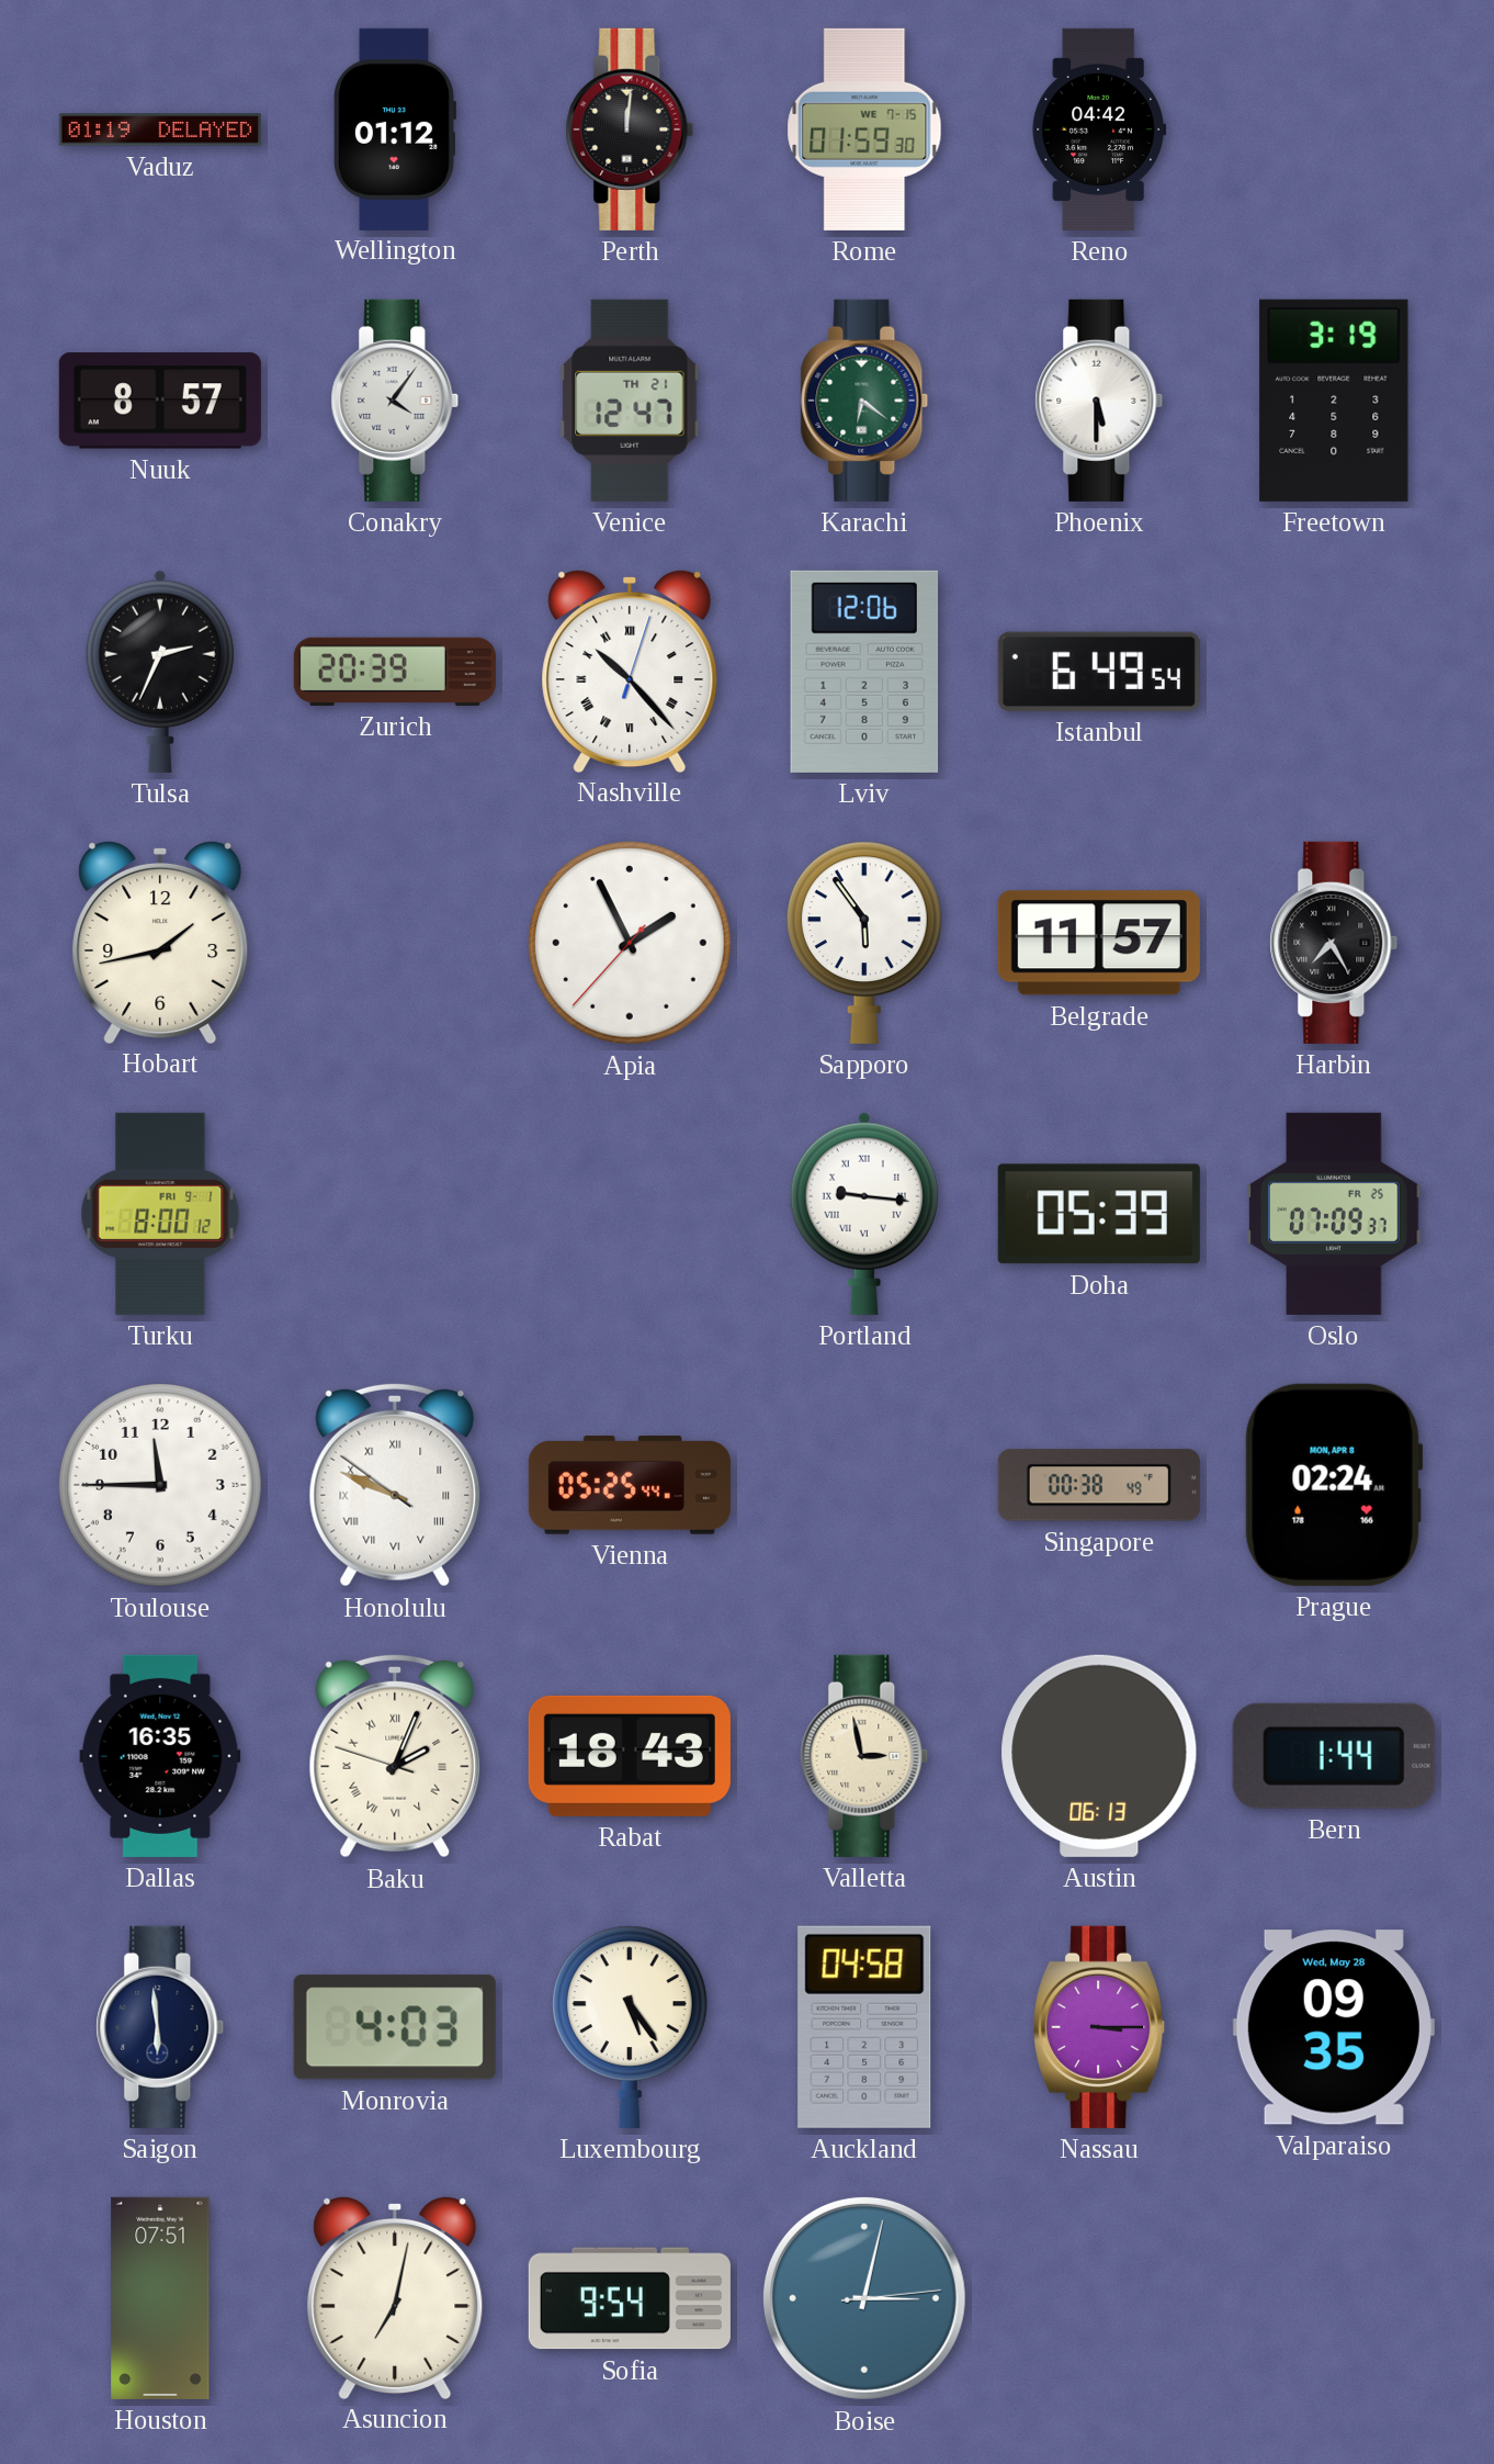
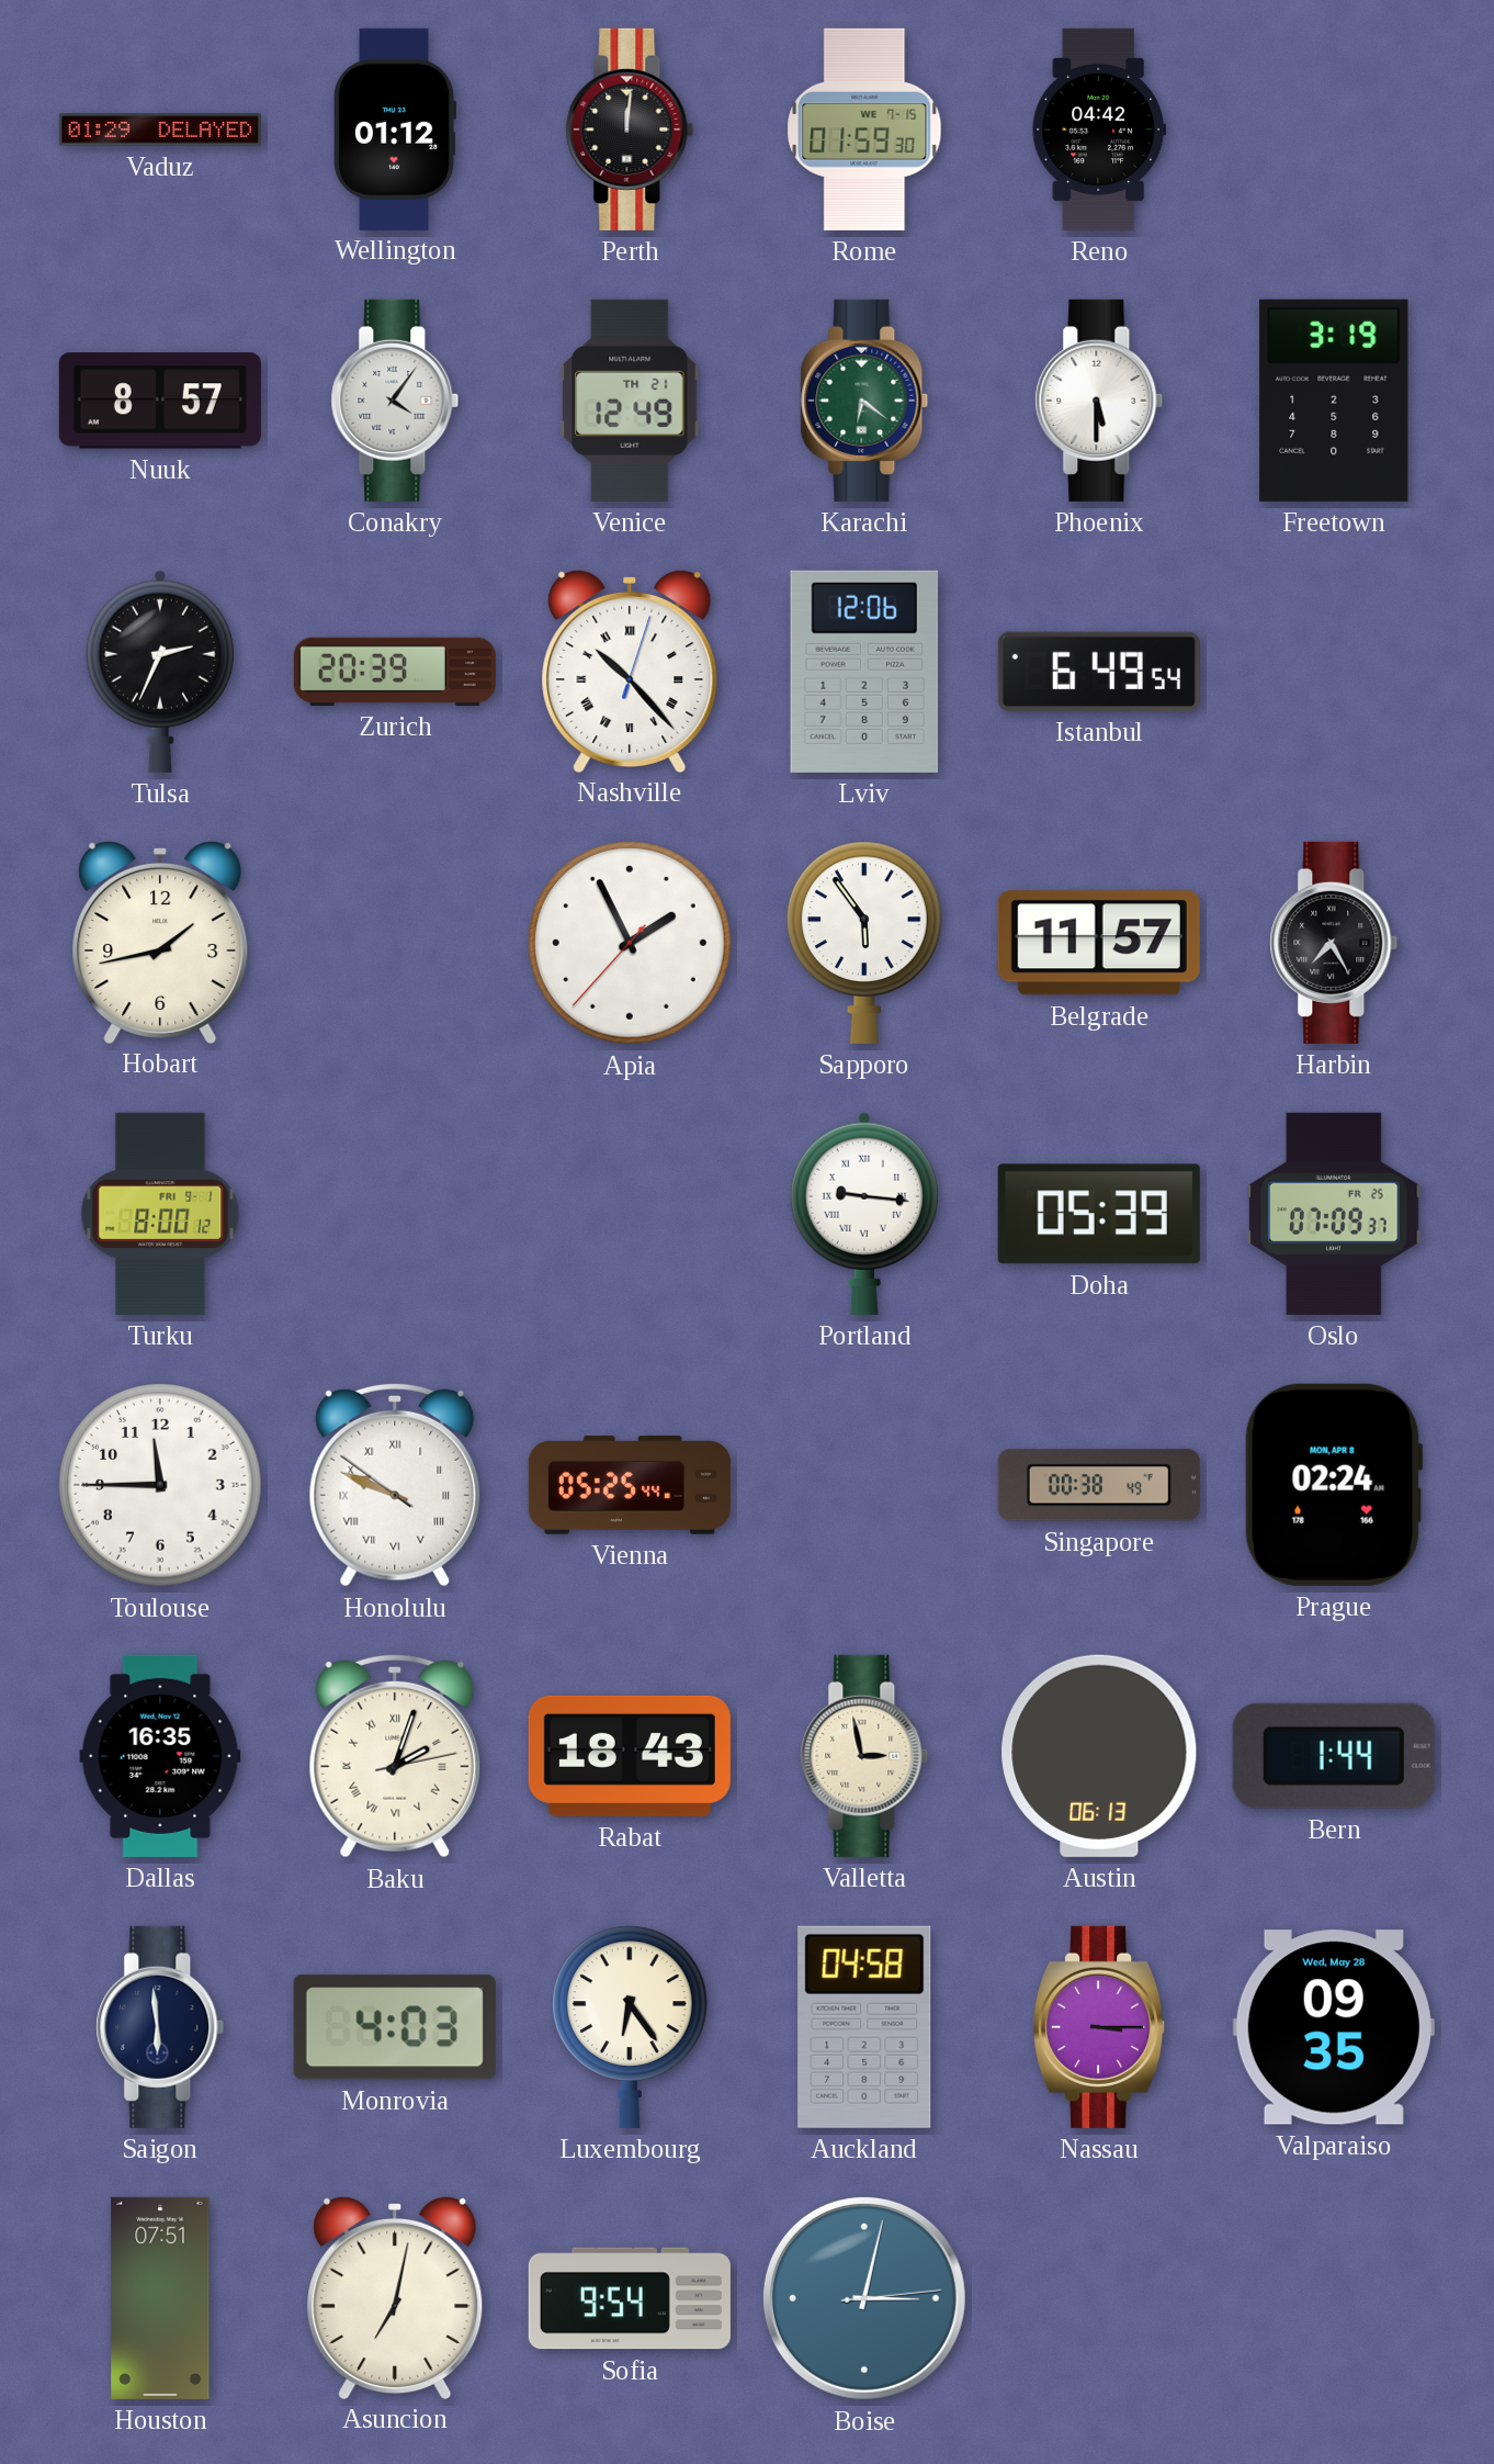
Vaduz: 01:19 -> 01:29
Venice: 12:47 -> 12:49
Baku: 2:03:48 -> 2:03:13
Luxembourg: 5:24 -> 6:24
